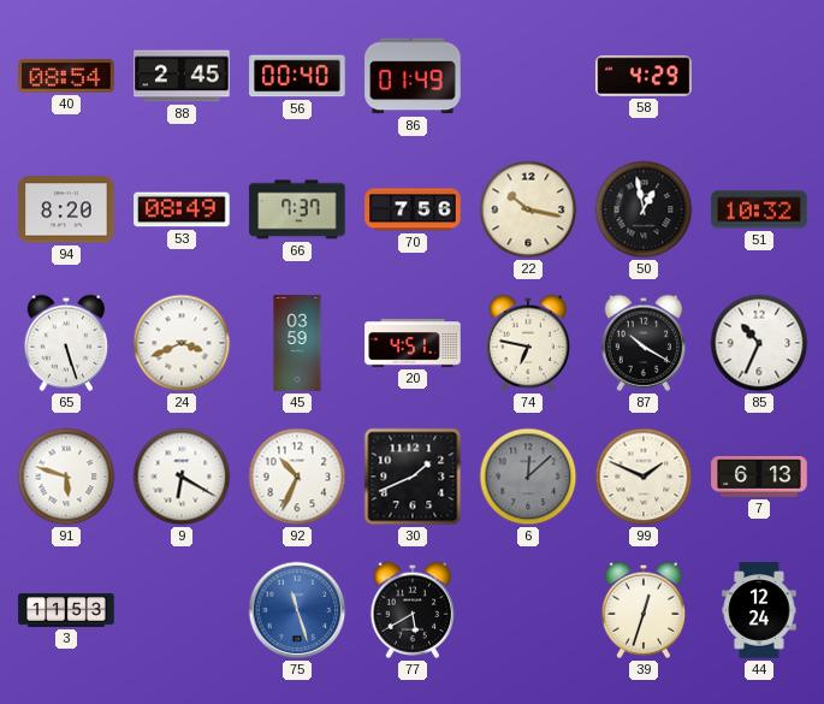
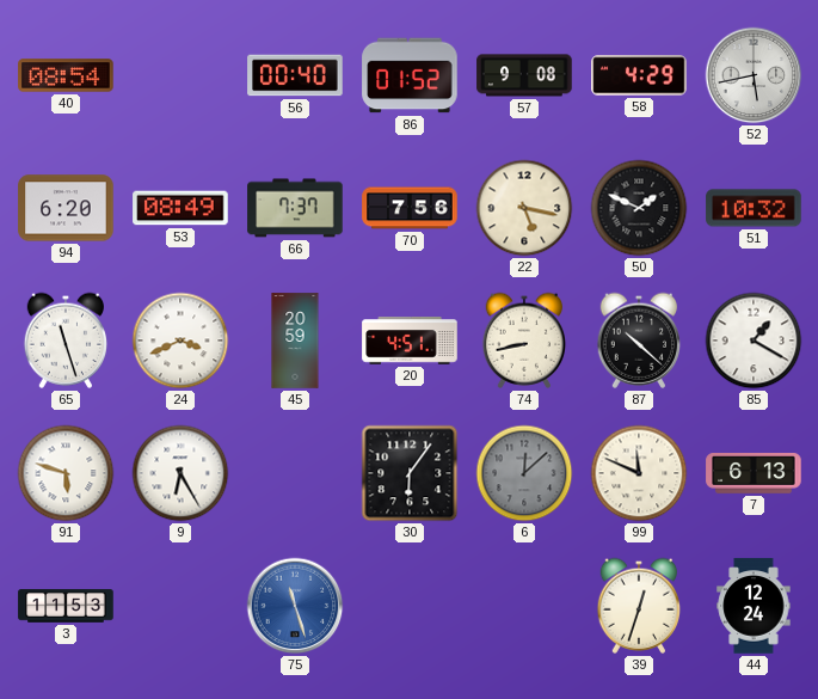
88: 2:45 -> none
86: 01:49 -> 01:52
57: none -> 9:08
52: none -> 5:43
94: 8:20 -> 6:20
22: 10:17 -> 5:17
50: 12:58 -> 1:49
65: 5:27 -> 11:27
45: 03:59 -> 20:59
74: 6:47 -> 8:43
87: 10:20 -> 10:22
85: 10:34 -> 1:20
9: 6:20 -> 6:25
92: 10:34 -> none
30: 1:41 -> 6:06
99: 1:49 -> 11:49
77: 5:40 -> none
